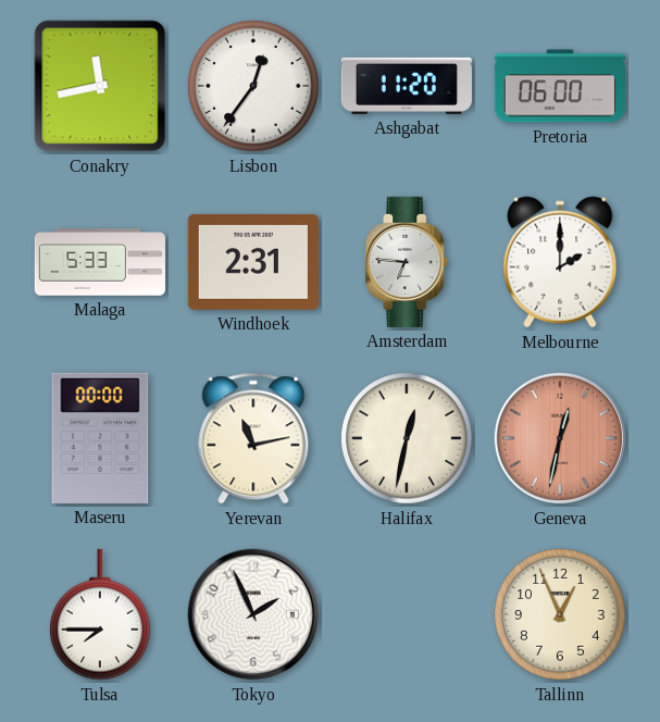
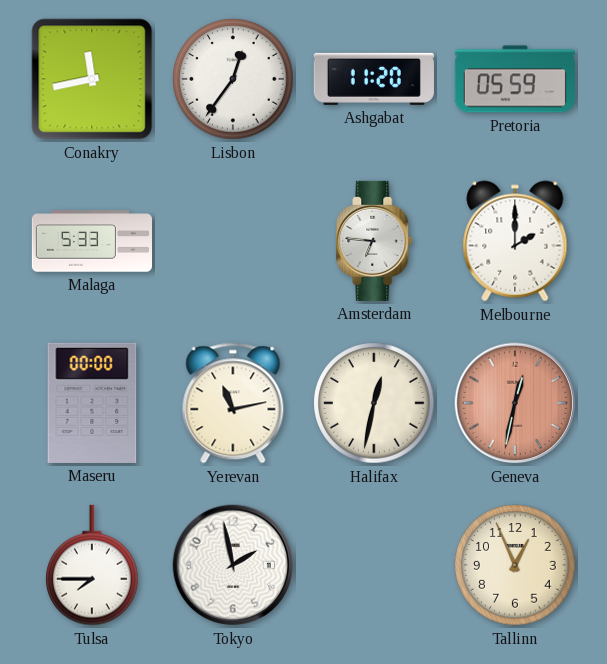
Pretoria: 06:00 -> 05:59
Windhoek: 2:31 -> none
Tokyo: 1:56 -> 1:58
